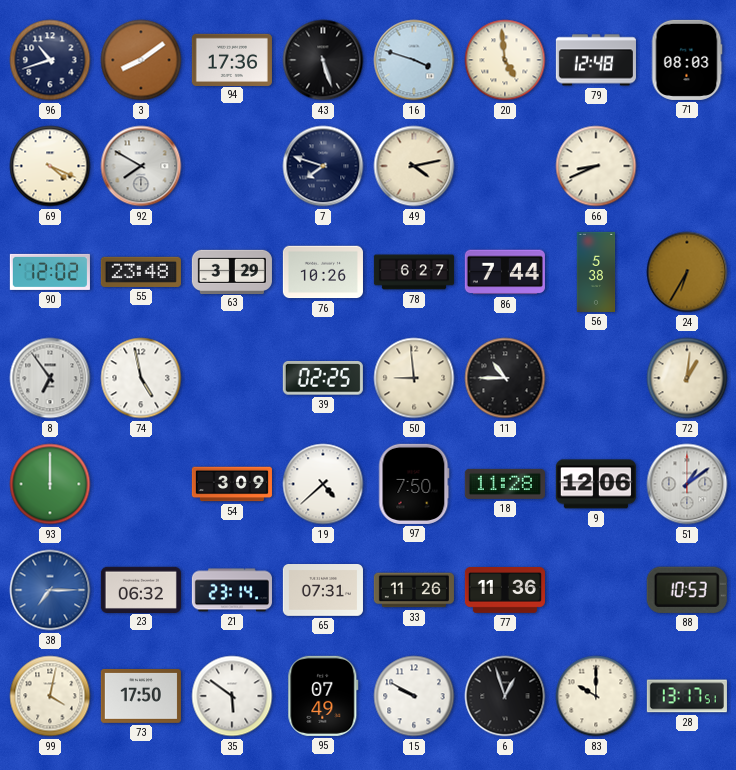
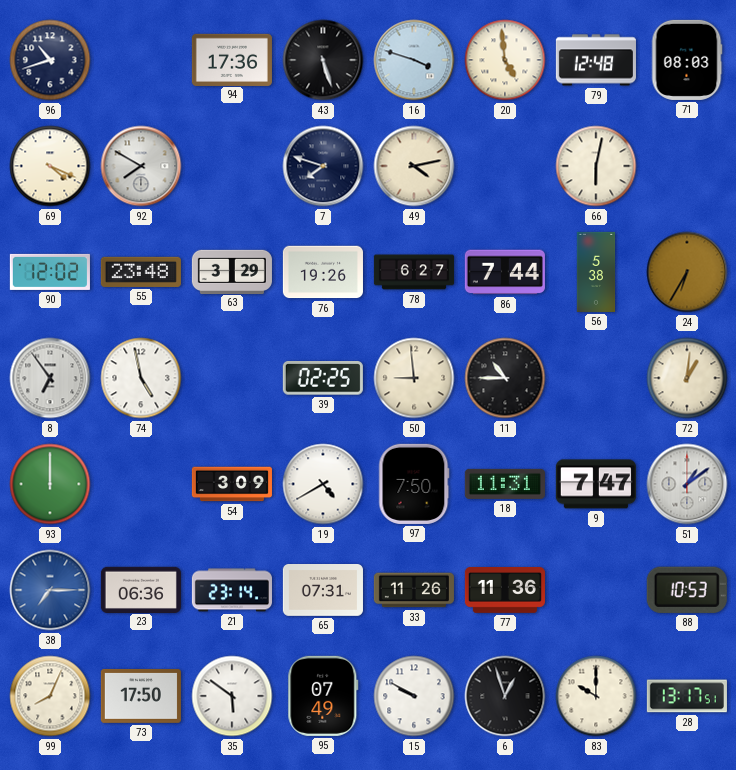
3: 8:09 -> none
66: 8:41 -> 6:02
76: 10:26 -> 19:26
19: 4:38 -> 4:40
18: 11:28 -> 11:31
9: 12:06 -> 7:47
23: 06:32 -> 06:36
99: 4:02 -> 8:04
